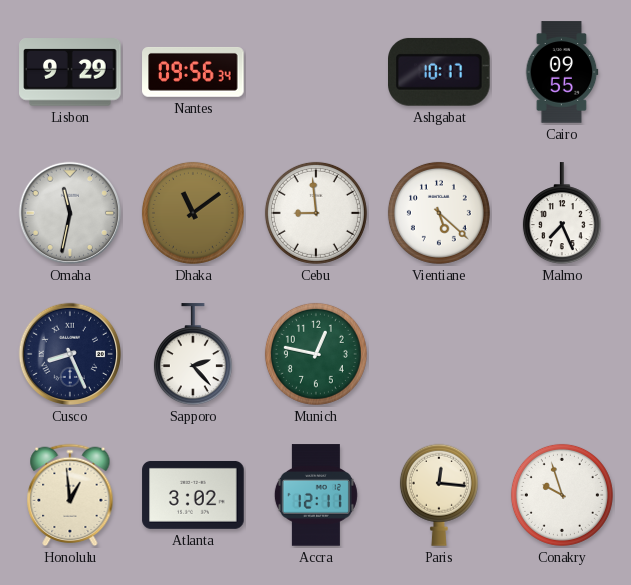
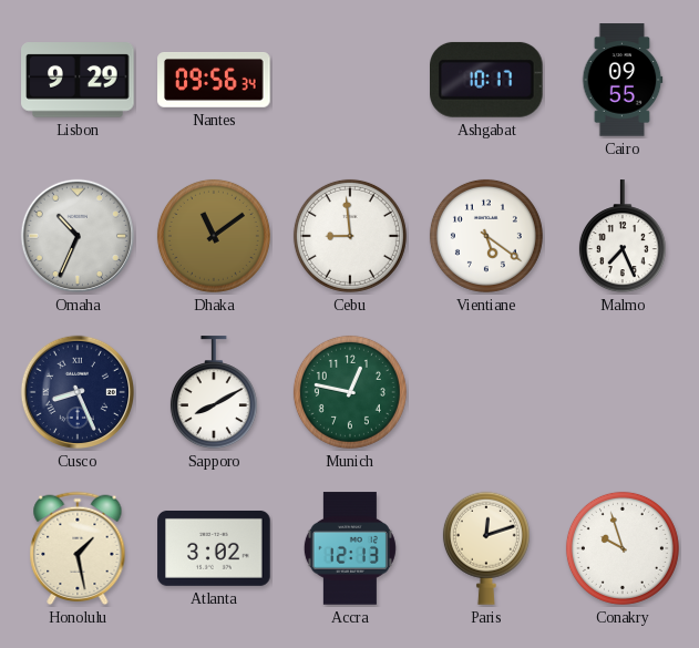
Omaha: 11:32 -> 10:34
Vientiane: 5:22 -> 5:21
Sapporo: 2:23 -> 8:10
Honolulu: 12:59 -> 1:28
Accra: 12:11 -> 12:13
Paris: 12:16 -> 12:12
